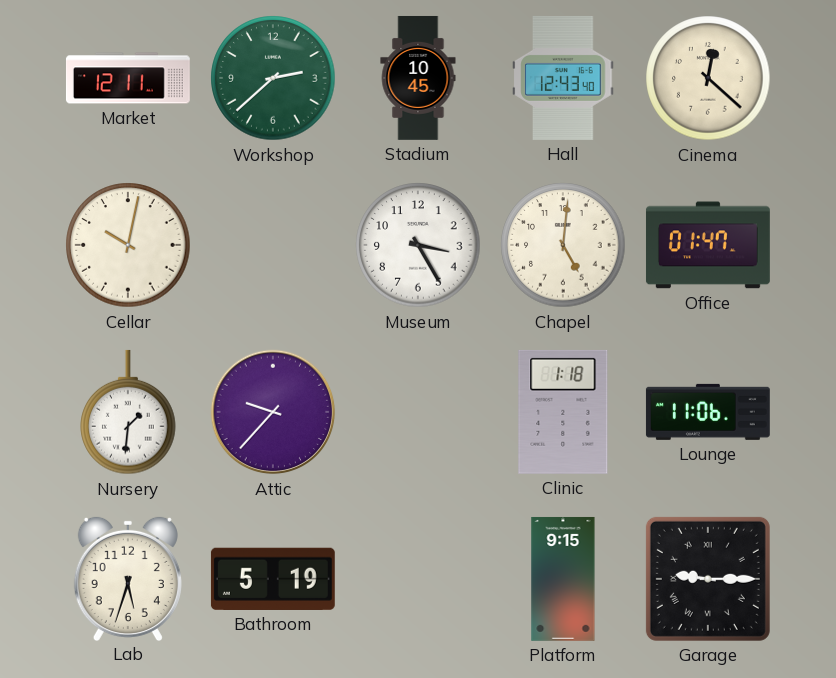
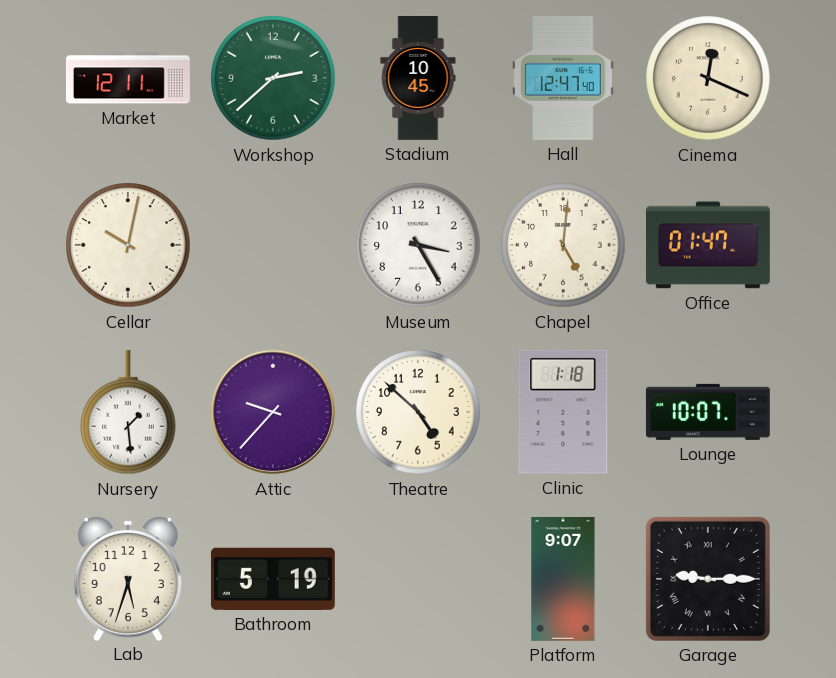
Hall: 12:43 -> 12:47
Cinema: 12:22 -> 12:19
Nursery: 1:31 -> 1:29
Theatre: none -> 4:52
Lounge: 11:06 -> 10:07
Platform: 9:15 -> 9:07
